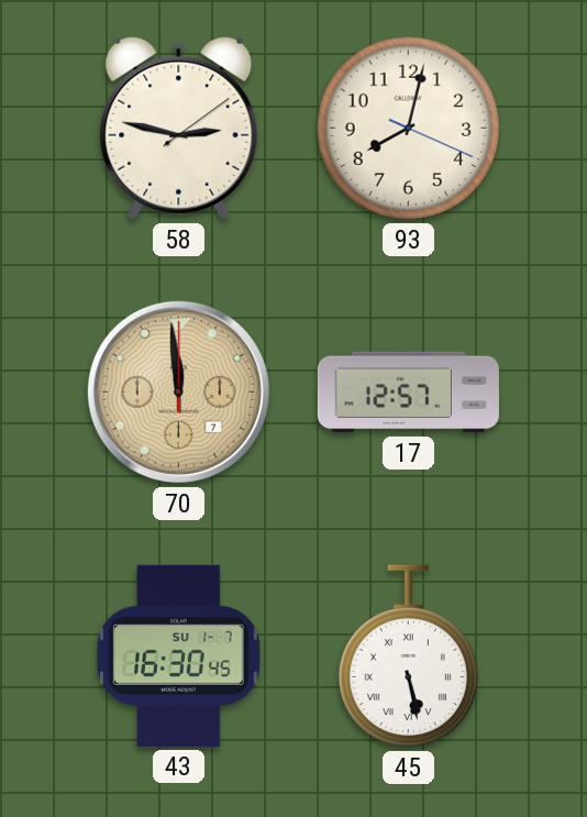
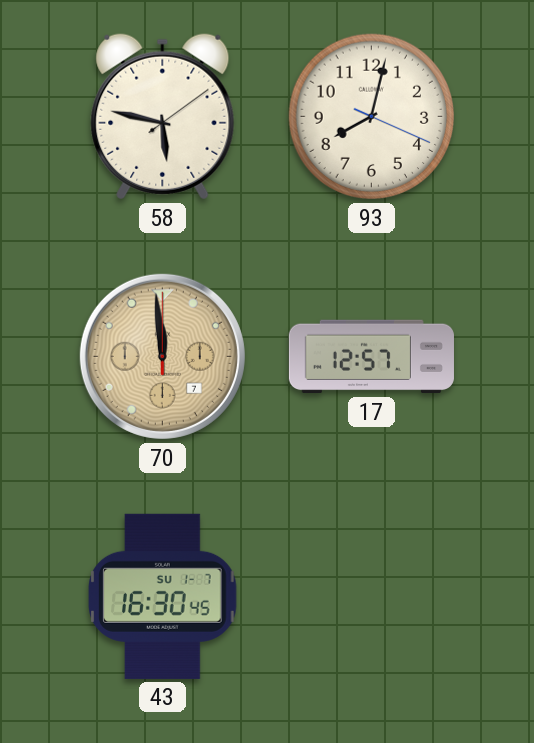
58: 2:47 -> 5:47
45: 5:28 -> none
